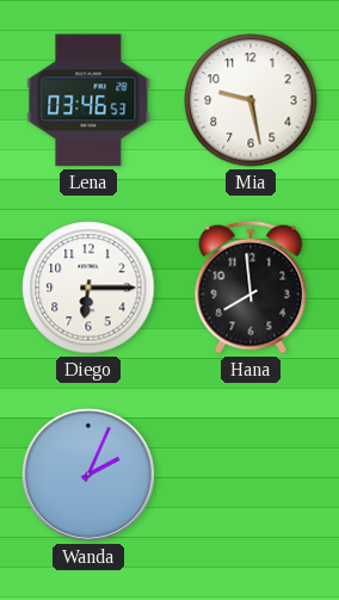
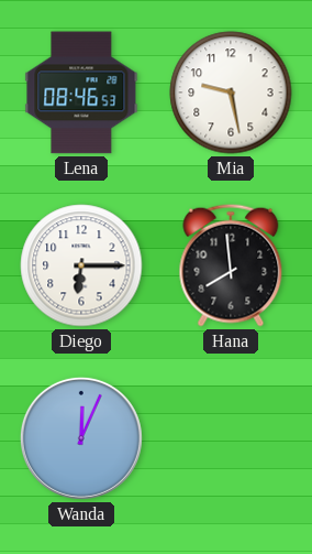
Lena: 03:46 -> 08:46
Wanda: 2:04 -> 12:04
